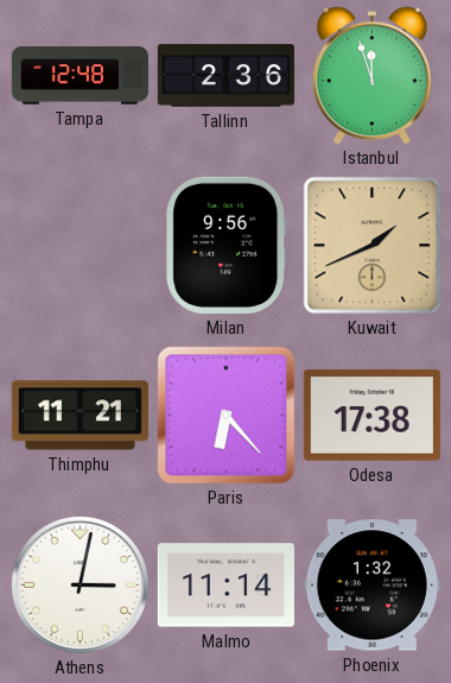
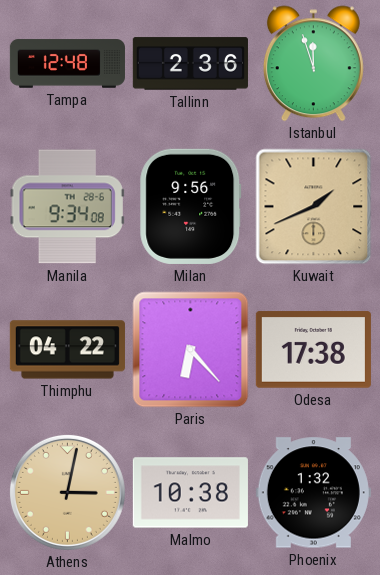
Manila: none -> 9:34
Thimphu: 11:21 -> 04:22
Athens dial: white -> champagne
Malmo: 11:14 -> 10:38
